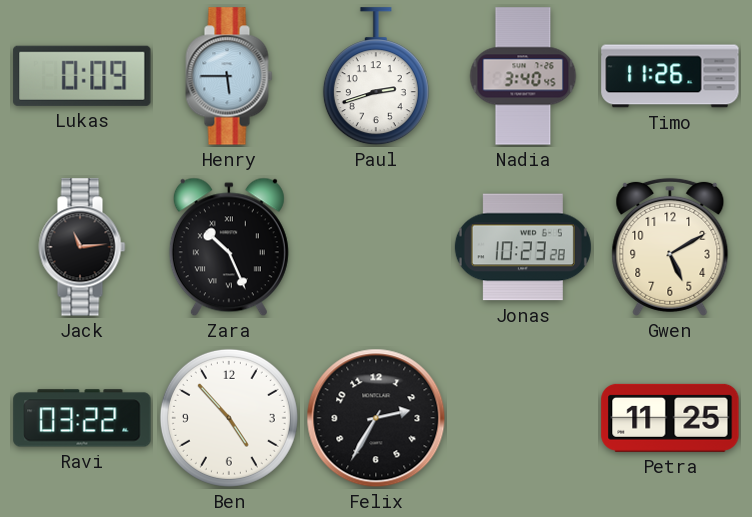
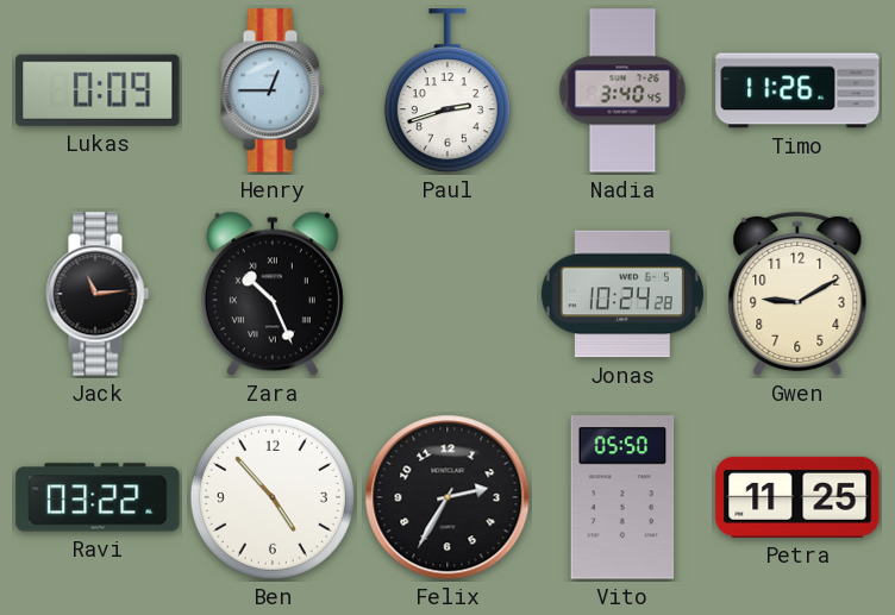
Henry: 5:45 -> 12:45
Jonas: 10:23 -> 10:24
Gwen: 5:10 -> 9:10
Vito: none -> 05:50
